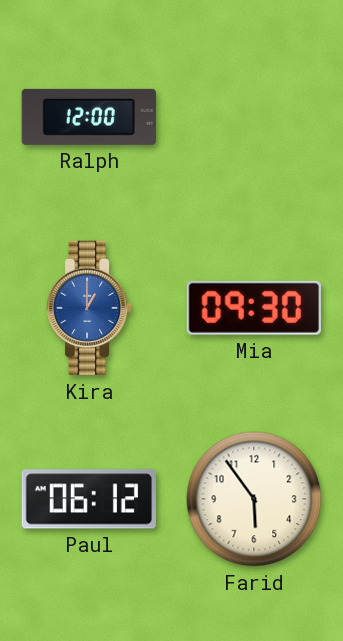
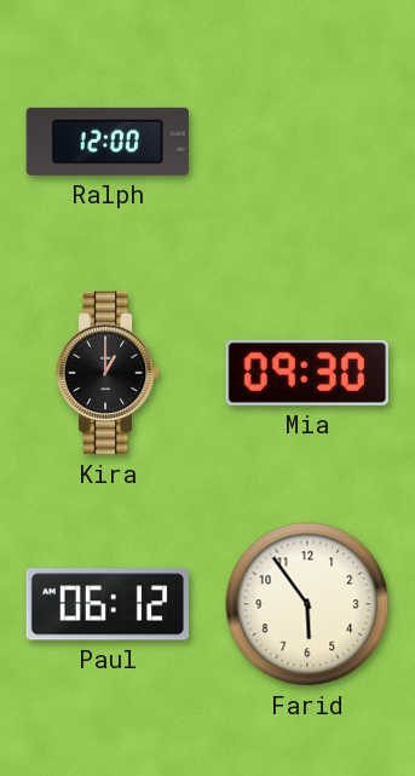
Kira dial: blue -> black
